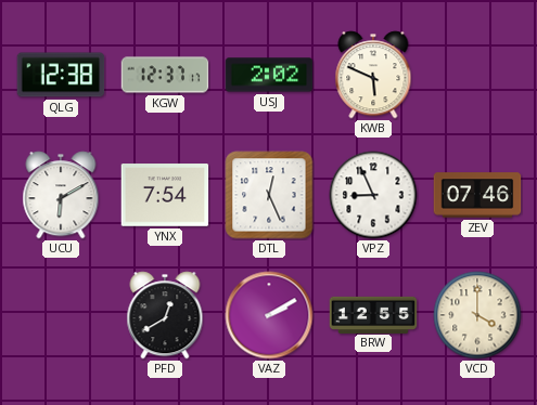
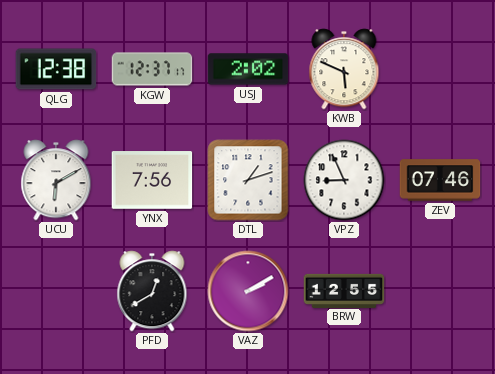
YNX: 7:54 -> 7:56
DTL: 12:26 -> 1:12
VCD: 4:00 -> none
